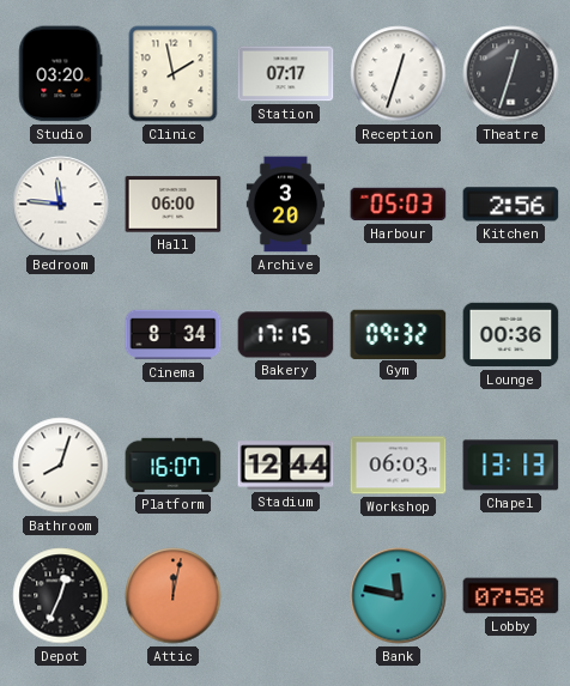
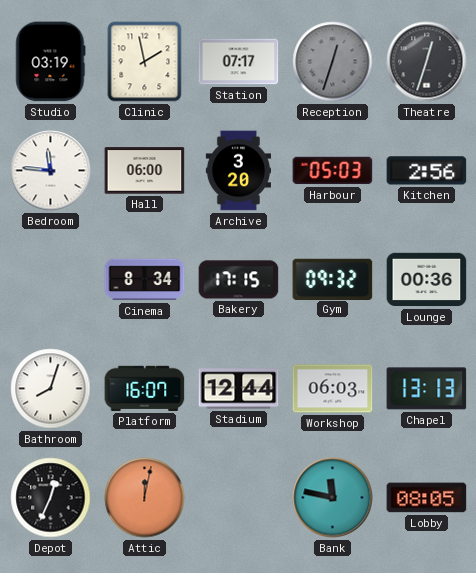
Studio: 03:20 -> 03:19
Reception dial: white -> grey
Lobby: 07:58 -> 08:05
